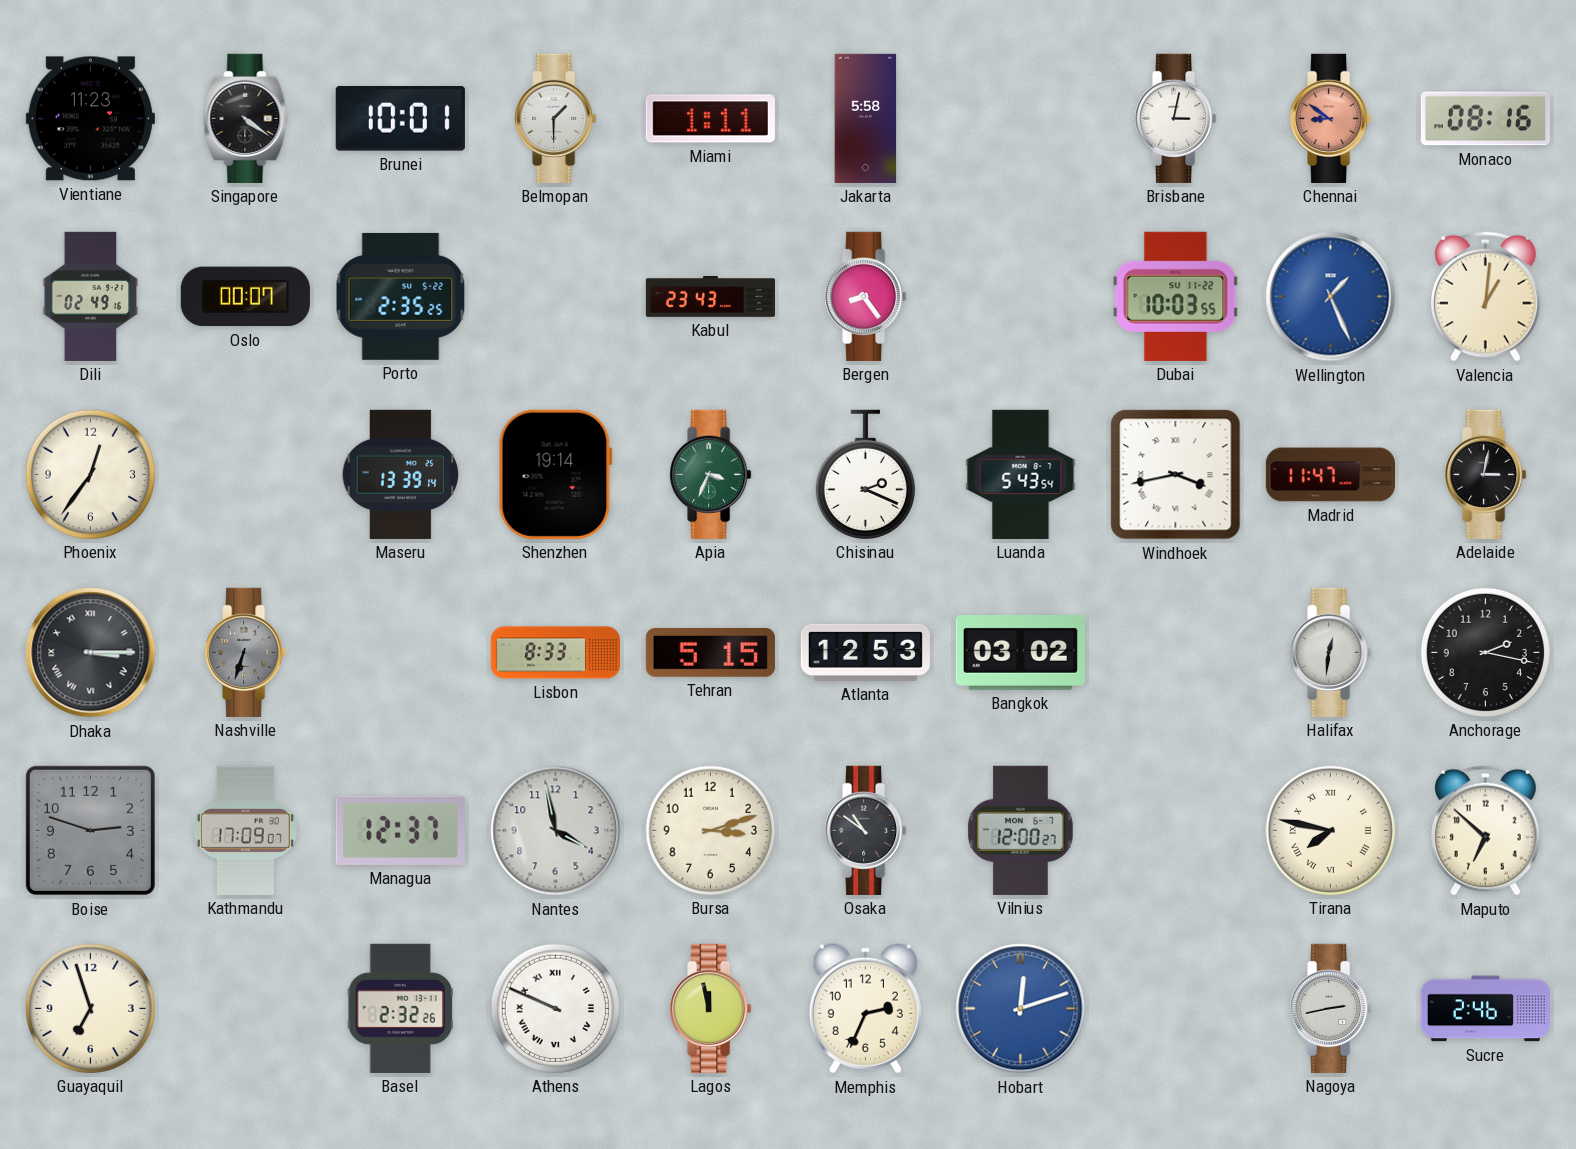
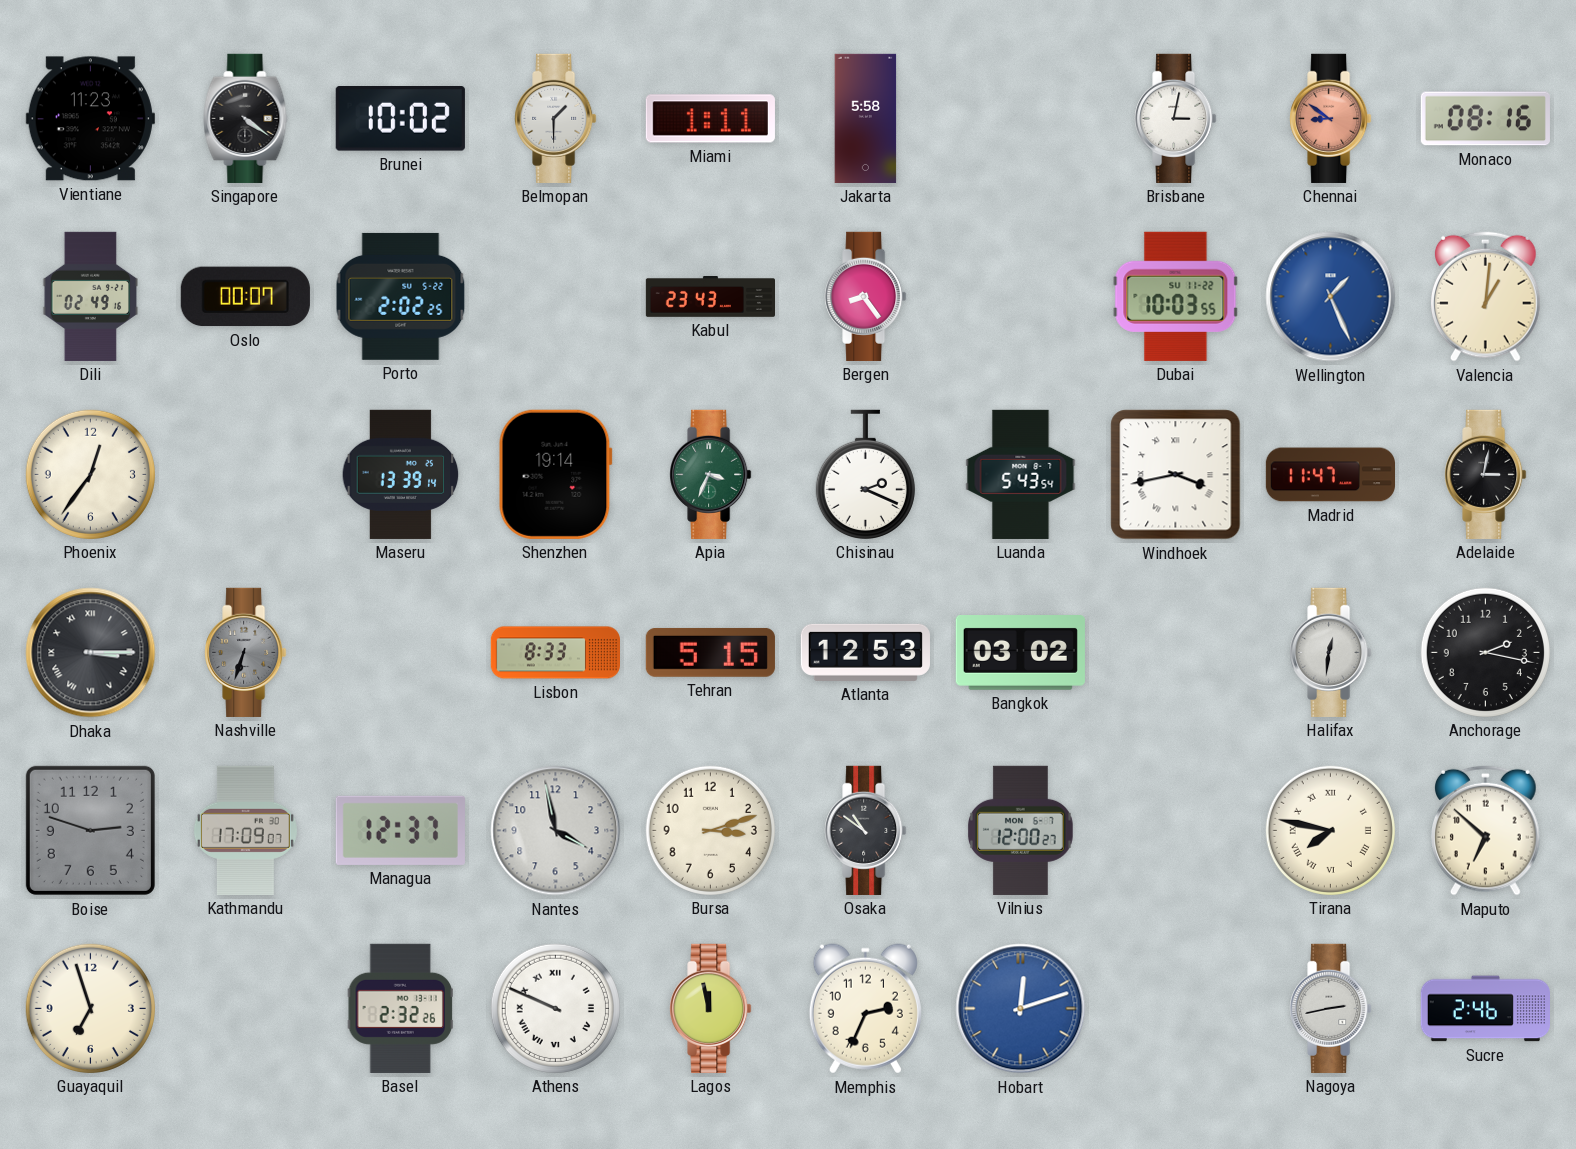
Brunei: 10:01 -> 10:02
Porto: 2:35 -> 2:02
